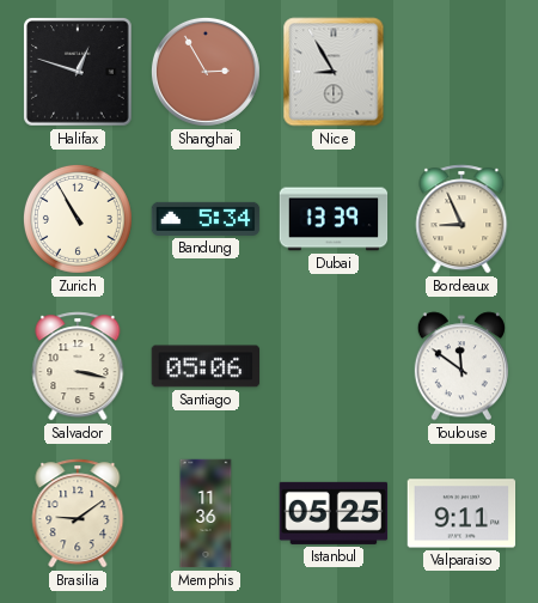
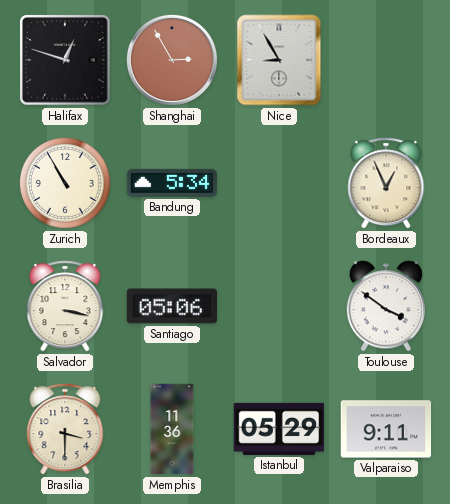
Dubai: 13:39 -> none
Bordeaux: 8:56 -> 12:56
Toulouse: 11:51 -> 3:51
Brasilia: 9:09 -> 3:30
Istanbul: 05:25 -> 05:29
